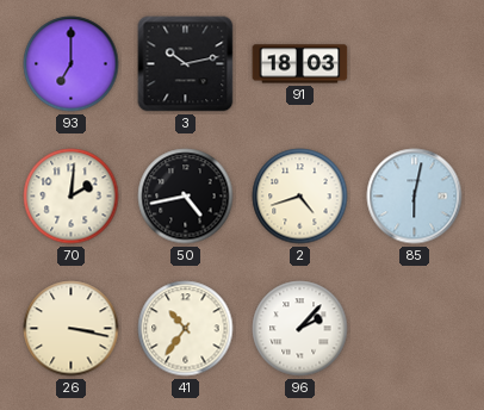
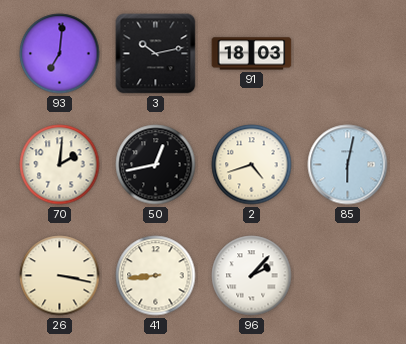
93: 7:00 -> 7:01
50: 4:43 -> 12:43
41: 10:36 -> 8:44
